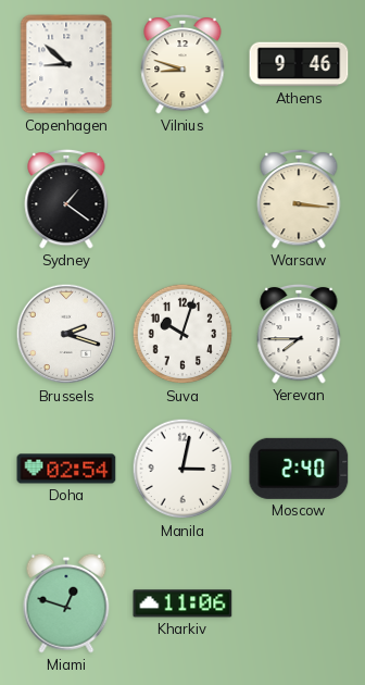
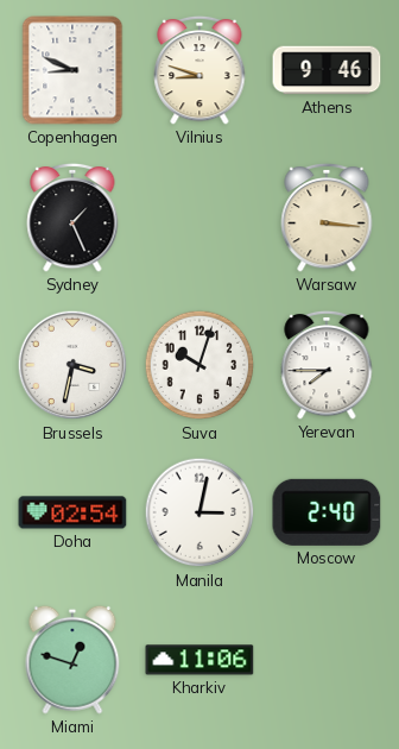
Copenhagen: 8:52 -> 8:49
Sydney: 1:21 -> 1:26
Brussels: 2:18 -> 3:32
